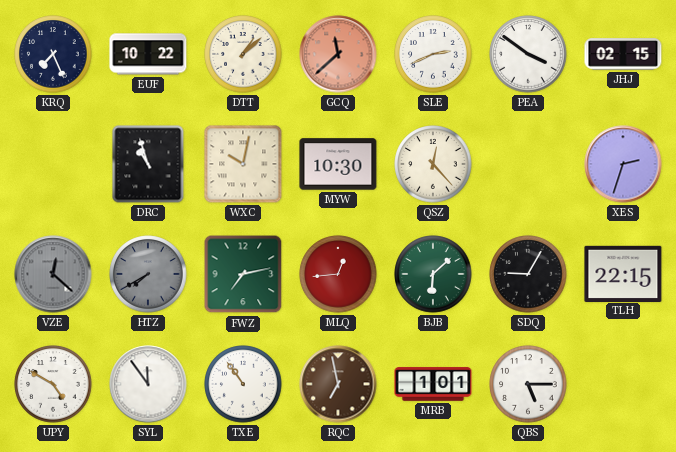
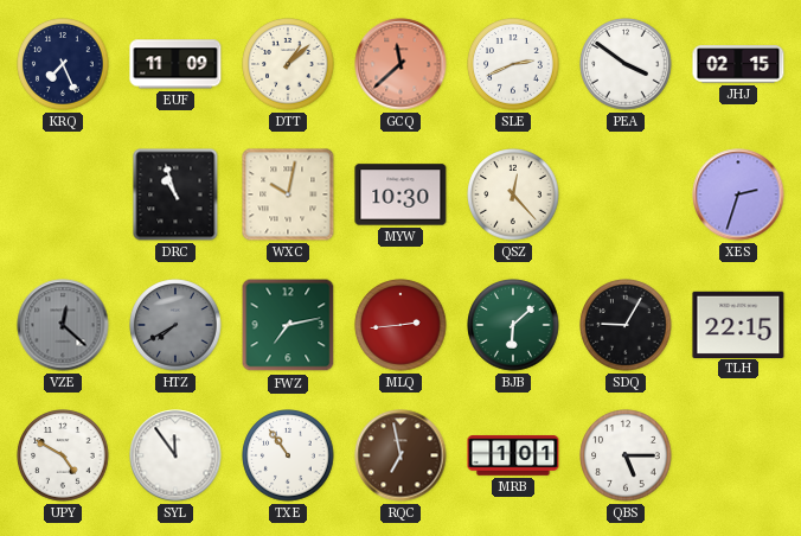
EUF: 10:22 -> 11:09
MLQ: 12:44 -> 2:44
